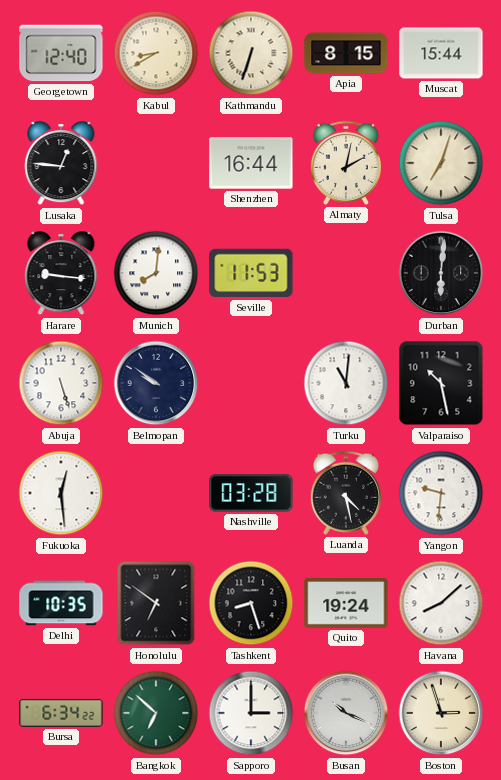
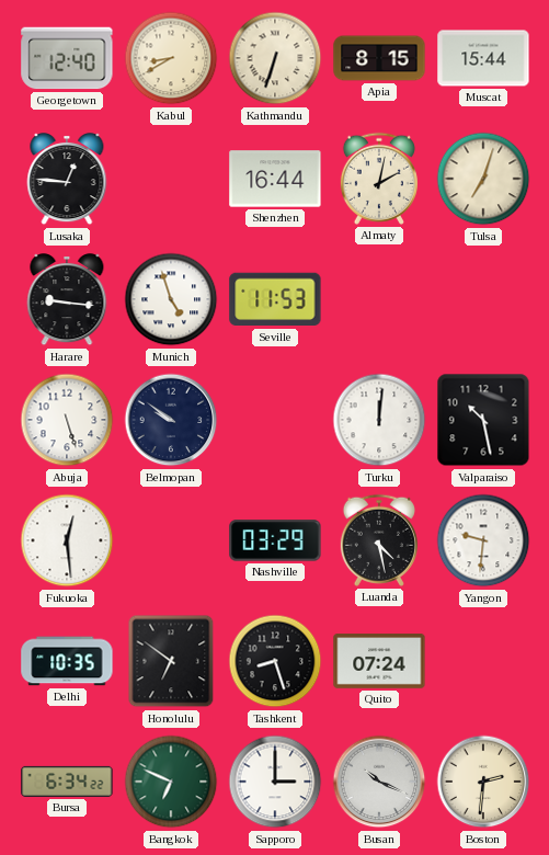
Munich: 8:01 -> 4:57
Durban: 6:01 -> none
Turku: 11:01 -> 12:01
Nashville: 03:28 -> 03:29
Quito: 19:24 -> 07:24
Havana: 8:08 -> none
Bangkok: 6:52 -> 6:49
Boston: 2:57 -> 2:31
